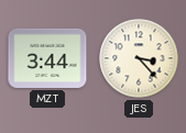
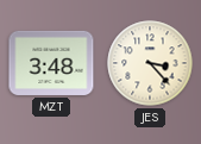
MZT: 3:44 -> 3:48
